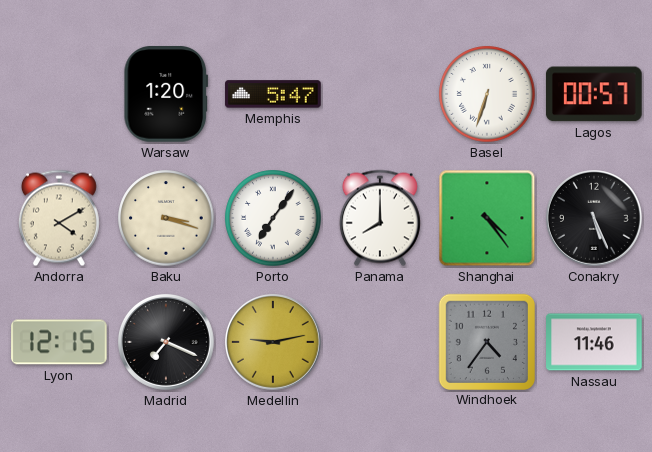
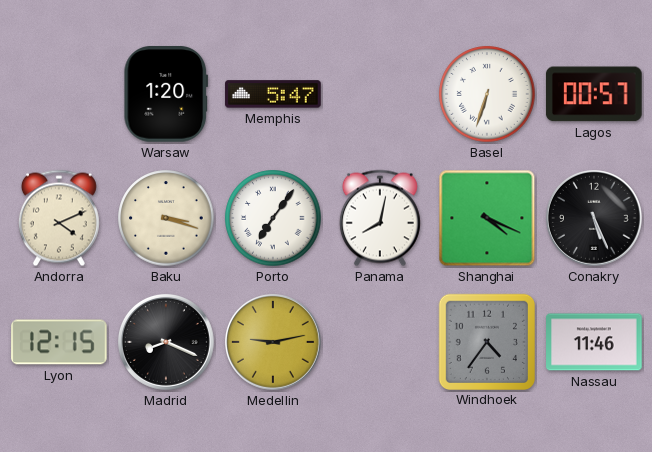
Andorra: 4:10 -> 4:11
Panama: 8:00 -> 8:02
Shanghai: 4:24 -> 4:19
Madrid: 7:19 -> 8:19
